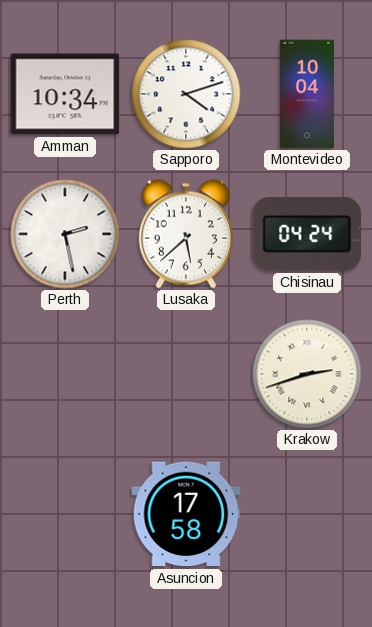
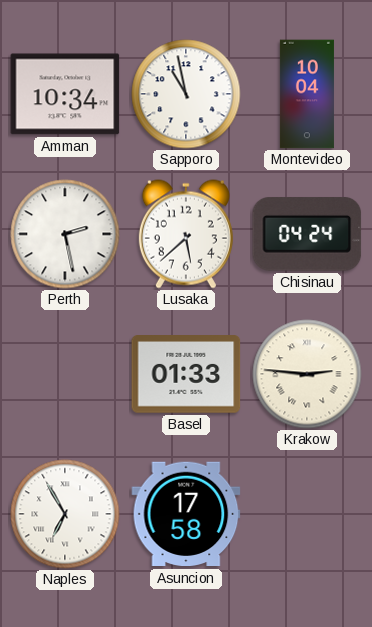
Sapporo: 4:12 -> 10:58
Basel: none -> 01:33
Krakow: 2:42 -> 2:46
Naples: none -> 6:55
